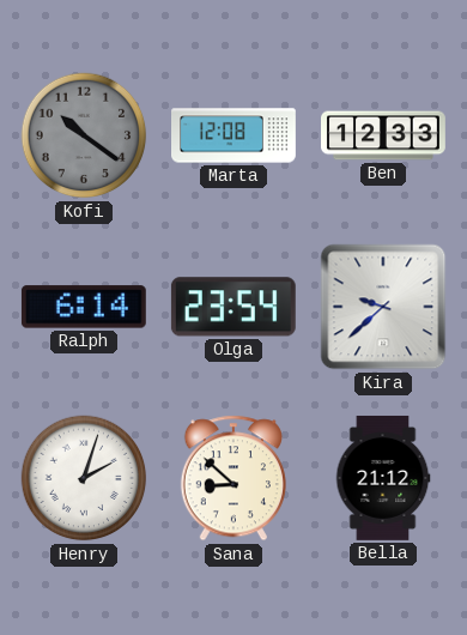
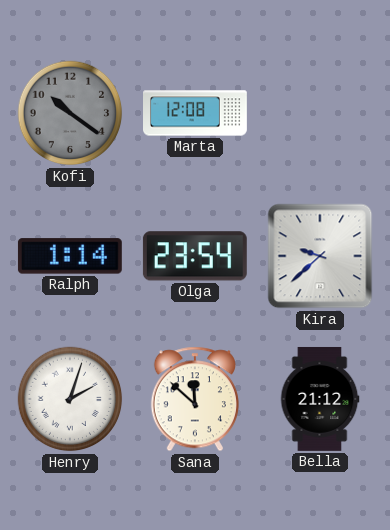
Ben: 12:33 -> none
Ralph: 6:14 -> 1:14
Sana: 8:52 -> 11:52
